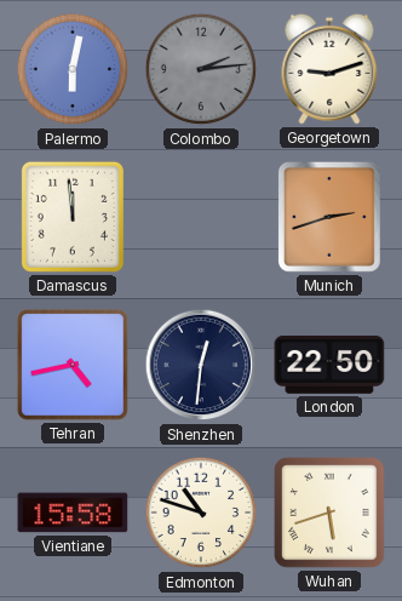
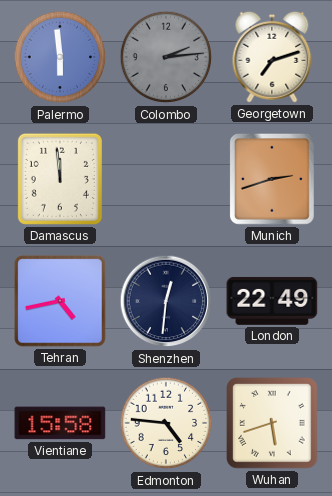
Palermo: 6:02 -> 5:59
Georgetown: 9:12 -> 7:12
London: 22:50 -> 22:49
Edmonton: 10:48 -> 4:46
